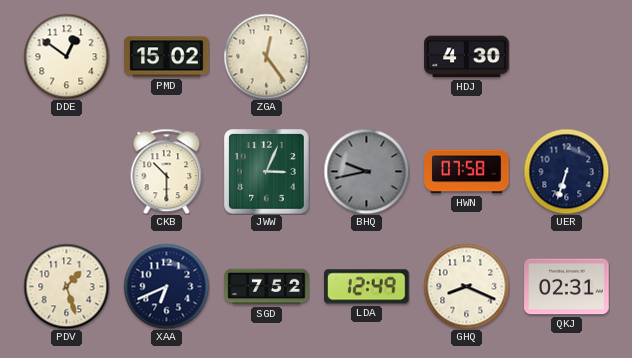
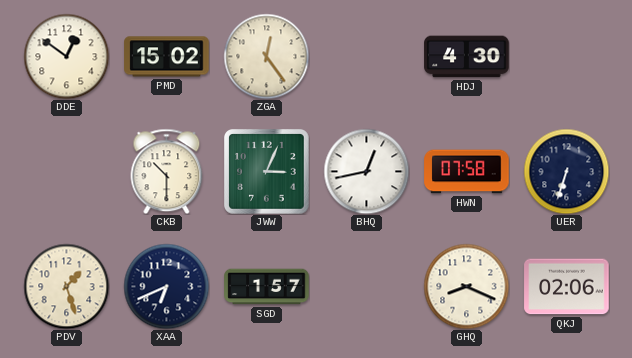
BHQ: 9:43 -> 12:43
BHQ dial: grey -> white
SGD: 7:52 -> 1:57
LDA: 12:49 -> none
QKJ: 02:31 -> 02:06
